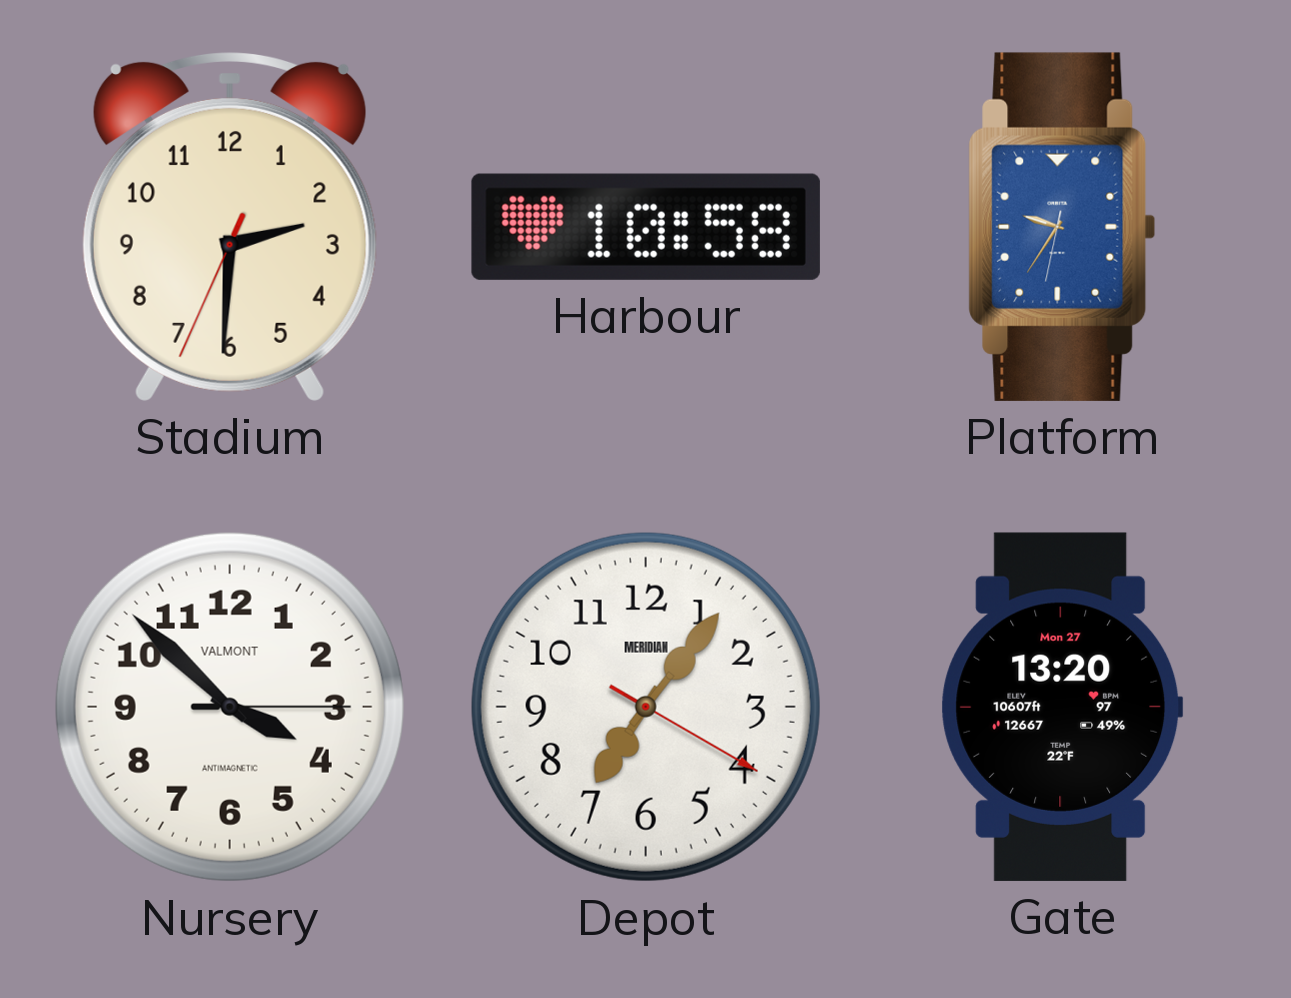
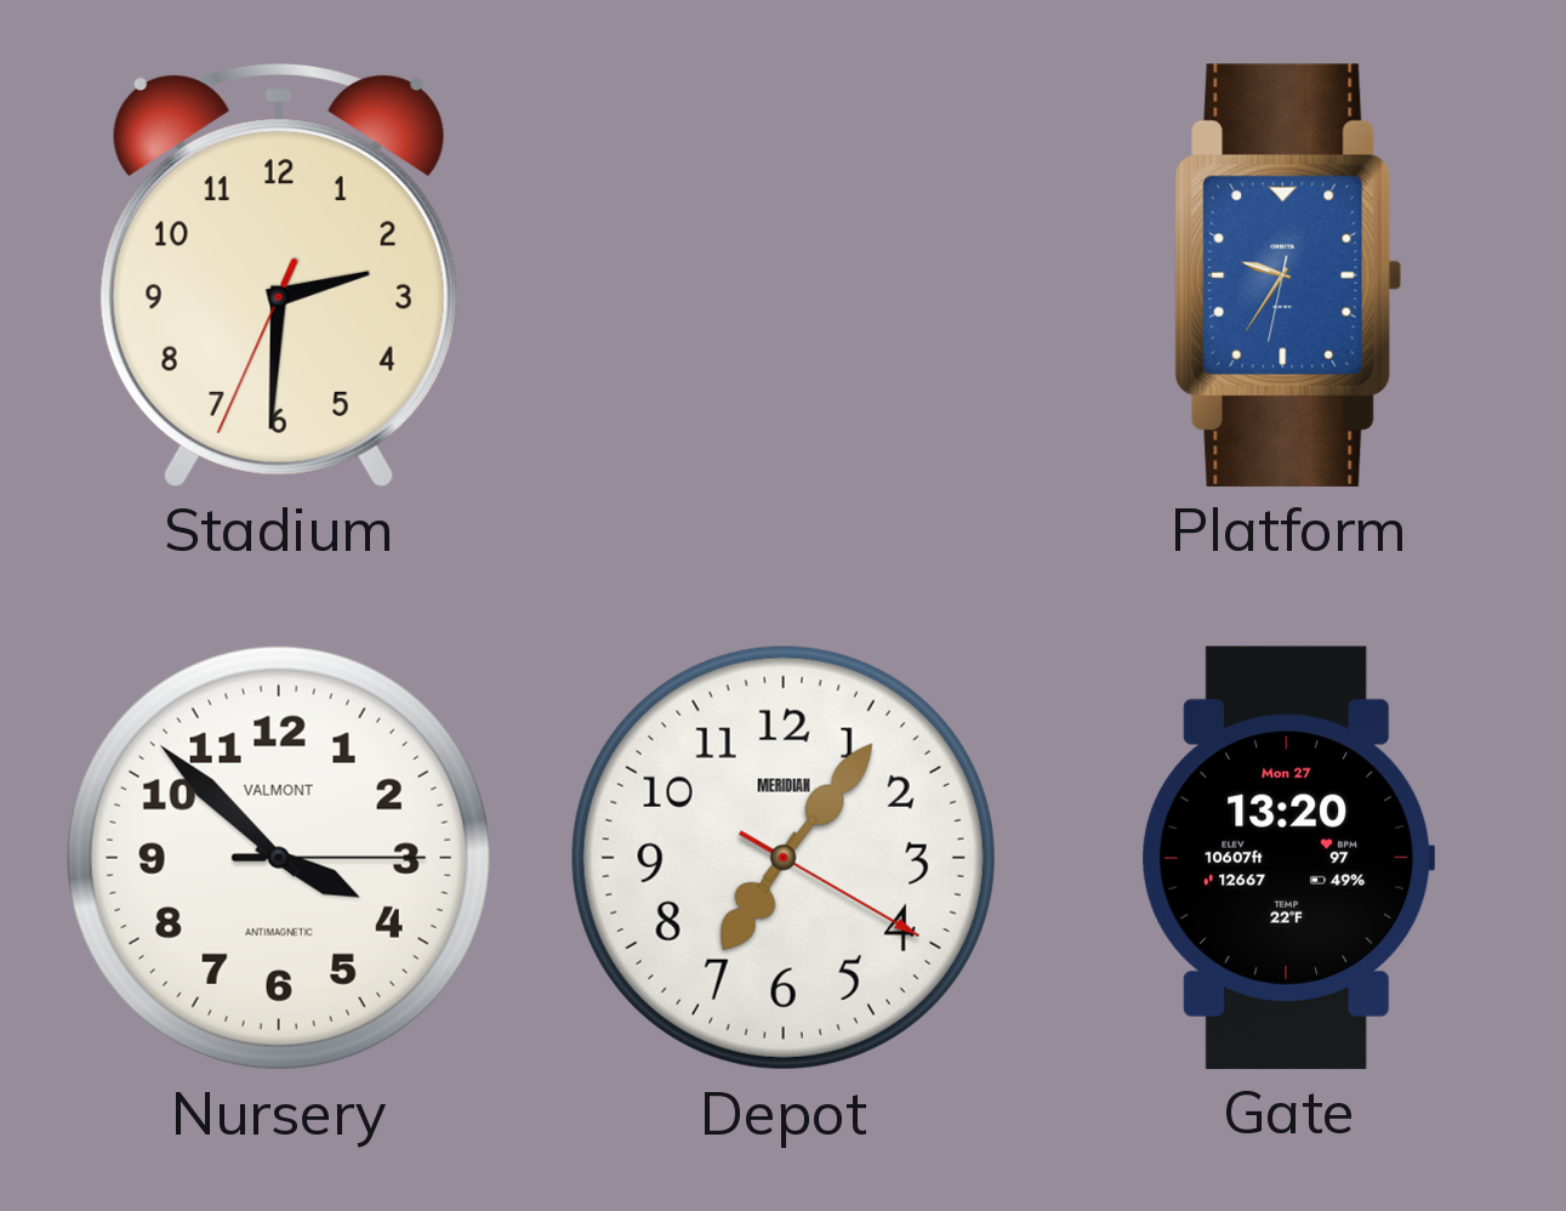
Harbour: 10:58 -> none
